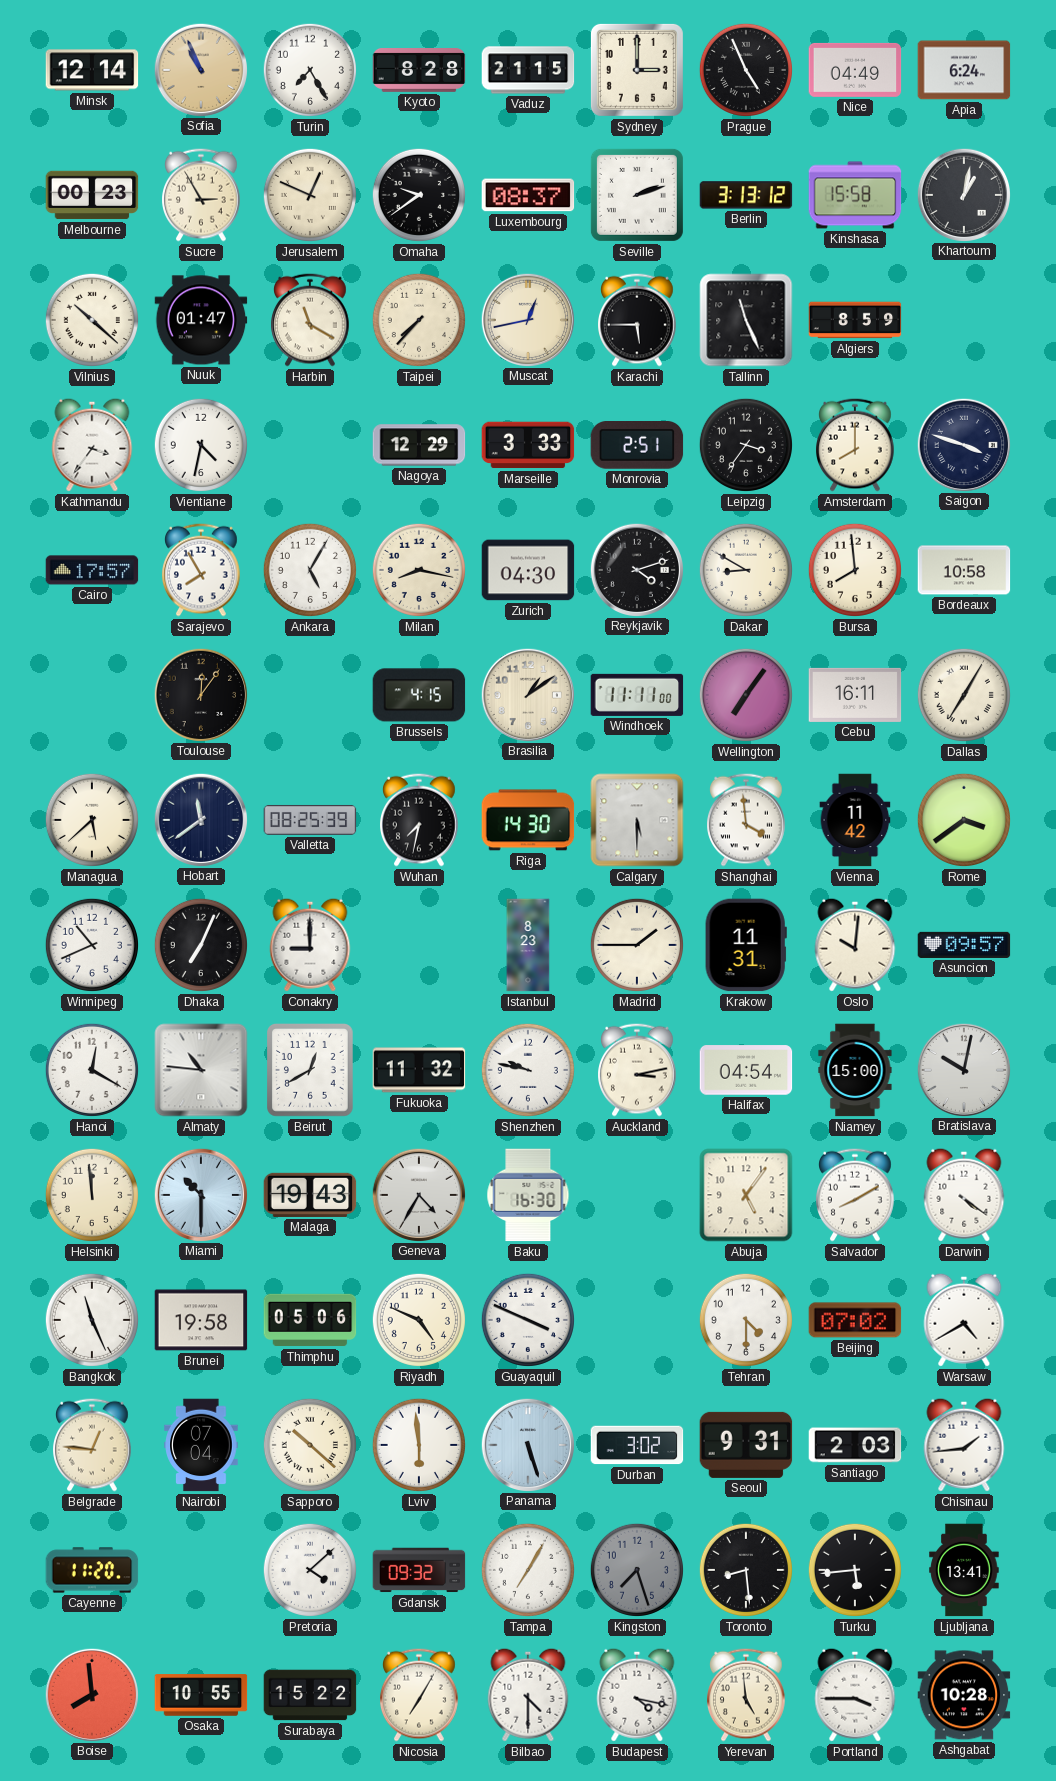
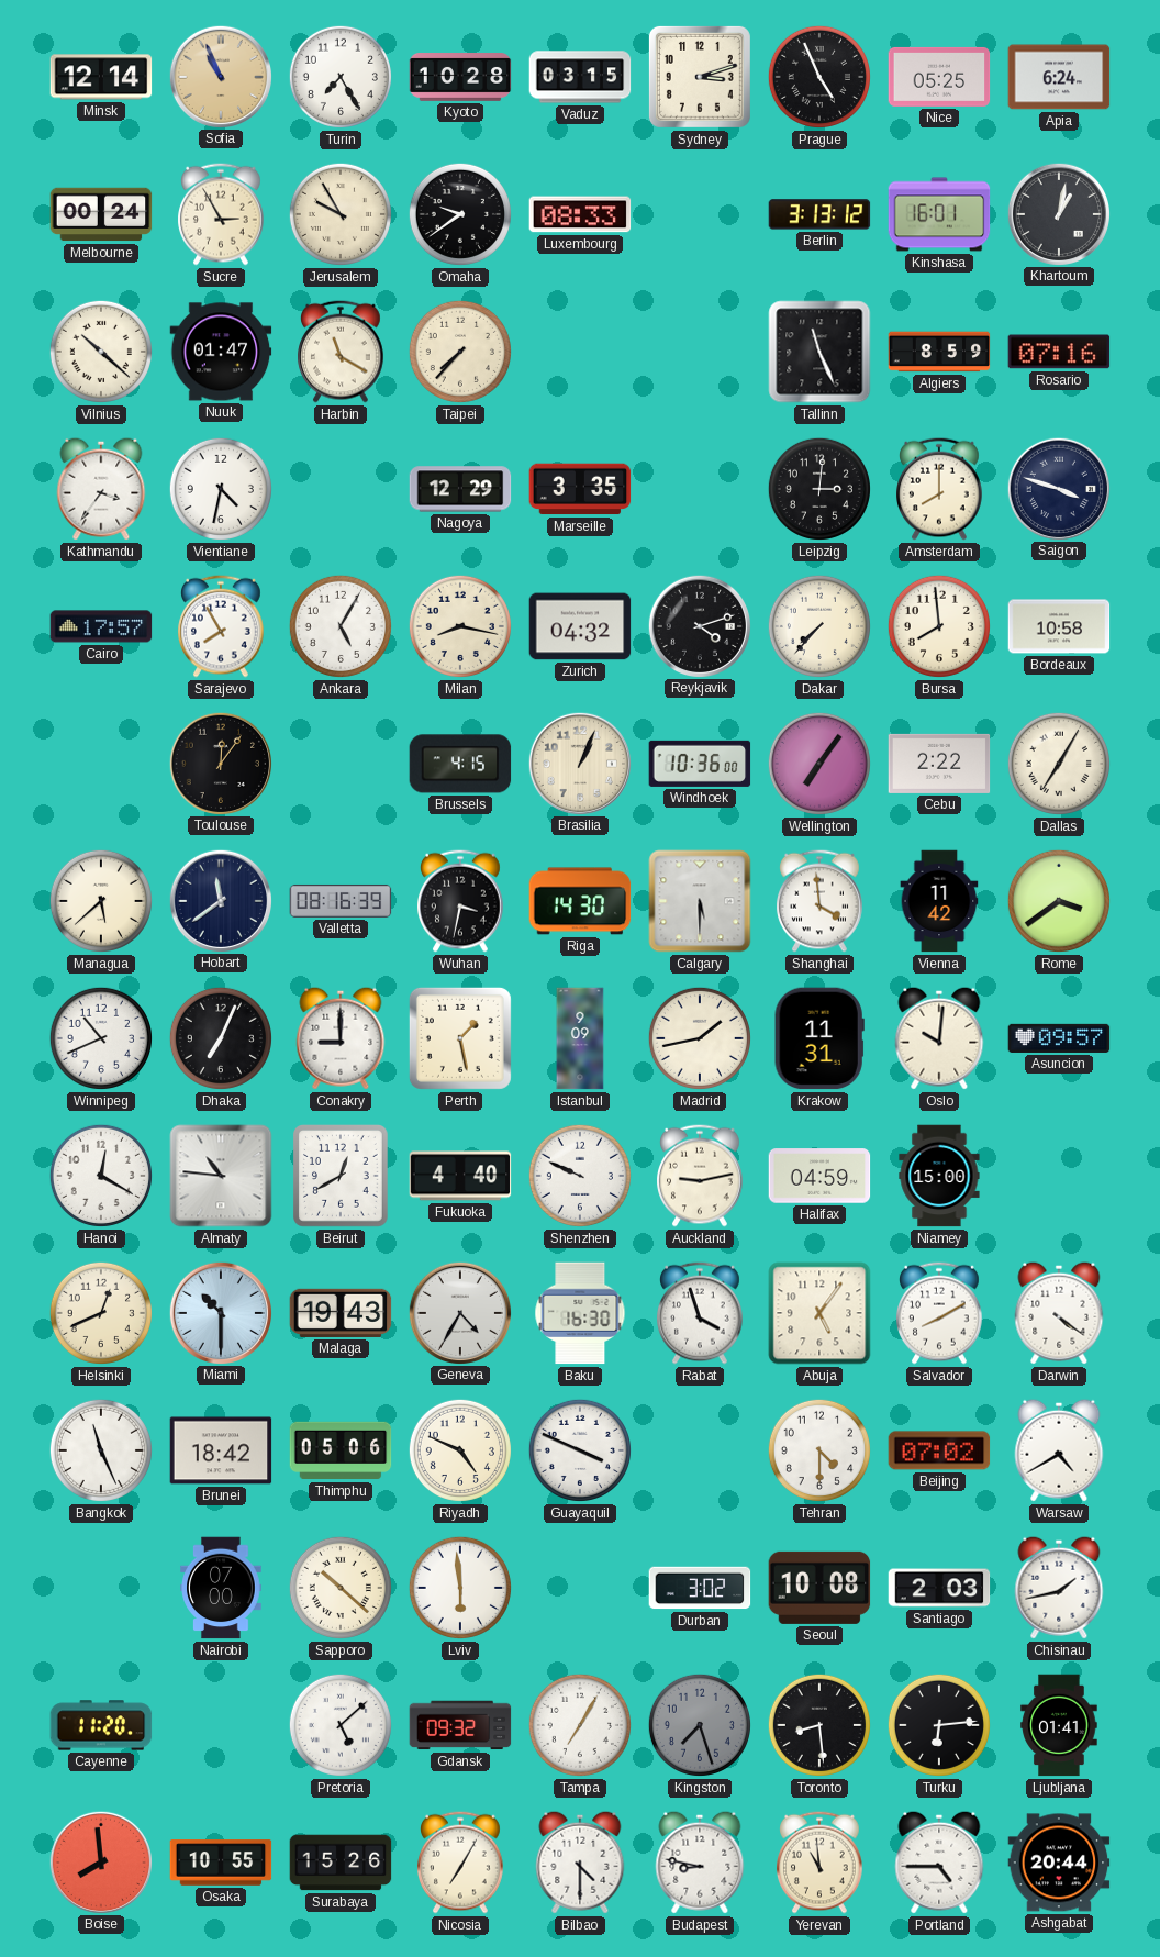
Kyoto: 8:28 -> 10:28
Vaduz: 21:15 -> 03:15
Sydney: 3:00 -> 3:12
Nice: 04:49 -> 05:25
Melbourne: 00:23 -> 00:24
Jerusalem: 12:49 -> 9:55
Luxembourg: 08:37 -> 08:33
Seville: 2:12 -> none
Kinshasa: 15:58 -> 16:01
Muscat: 12:43 -> none
Karachi: 5:45 -> none
Rosario: none -> 07:16
Marseille: 3:33 -> 3:35
Monrovia: 2:51 -> none
Leipzig: 3:36 -> 3:01
Zurich: 04:30 -> 04:32
Dakar: 8:50 -> 7:37
Brasilia: 1:09 -> 1:04
Windhoek: 11:11 -> 10:36
Cebu: 16:11 -> 2:22
Valletta: 08:25 -> 08:16
Wuhan: 7:32 -> 3:32
Perth: none -> 1:28
Istanbul: 8:23 -> 9:09
Madrid: 1:45 -> 1:43
Fukuoka: 11:32 -> 4:40
Shenzhen: 9:47 -> 9:49
Auckland: 3:13 -> 9:13
Halifax: 04:54 -> 04:59
Bratislava: 10:02 -> none
Helsinki: 11:59 -> 12:41
Rabat: none -> 3:57
Brunei: 19:58 -> 18:42
Belgrade: 12:46 -> none
Nairobi: 07:04 -> 07:00
Panama: 5:27 -> none
Seoul: 9:31 -> 10:08
Chisinau: 1:44 -> 1:43
Pretoria: 4:08 -> 5:08
Turku: 5:44 -> 6:14
Ljubljana: 13:41 -> 01:41
Surabaya: 15:22 -> 15:26
Budapest: 4:17 -> 8:47
Yerevan: 4:59 -> 10:59
Portland: 3:45 -> 4:45
Ashgabat: 10:28 -> 20:44
